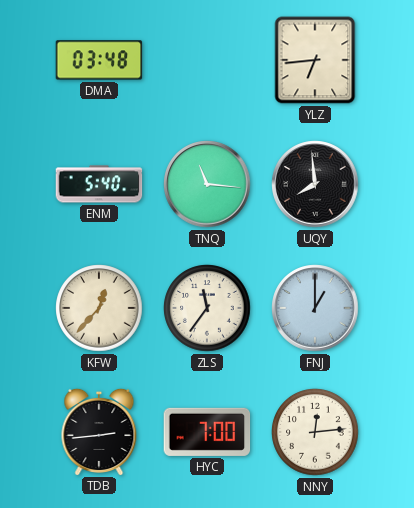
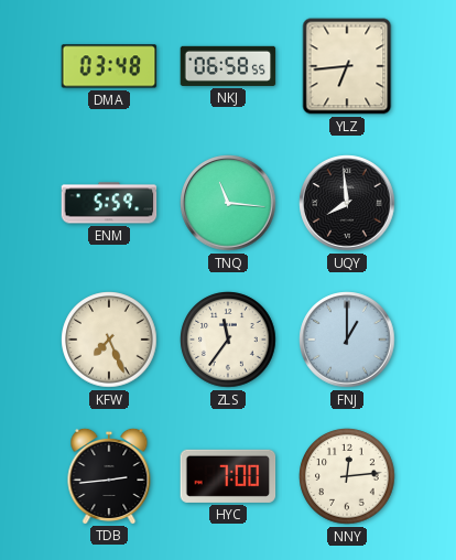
NKJ: none -> 06:58
ENM: 5:40 -> 5:59
KFW: 12:37 -> 7:26
